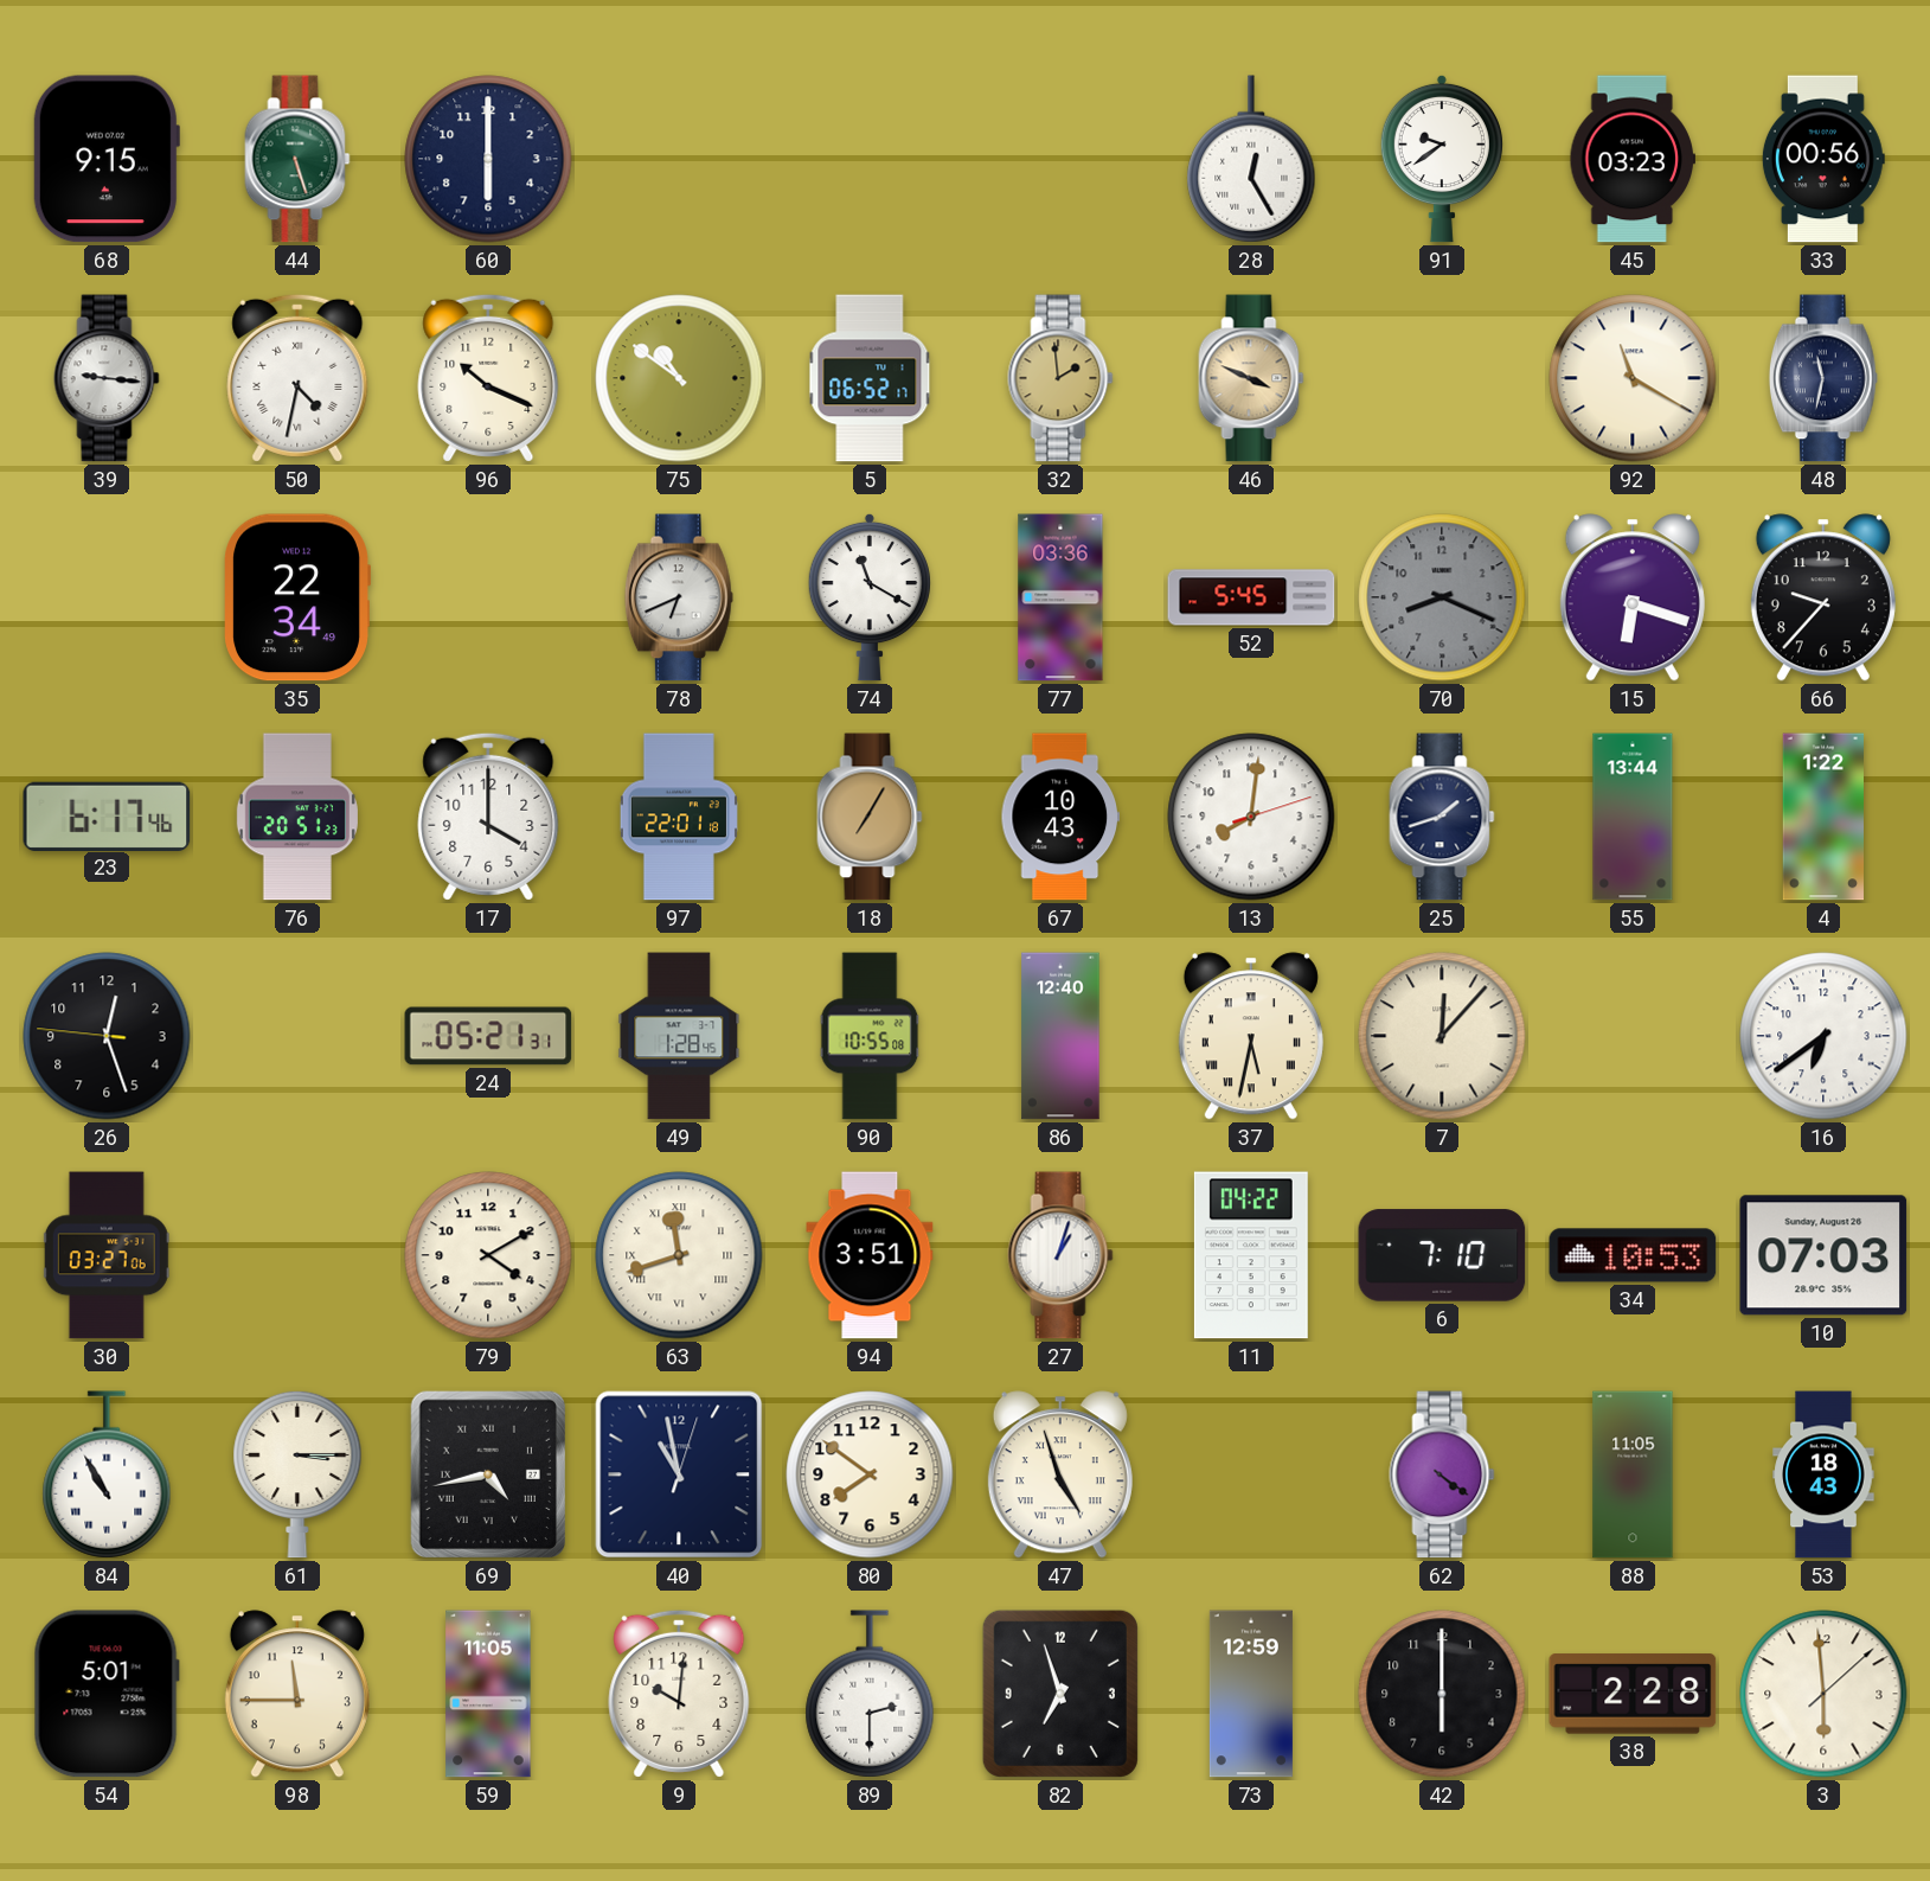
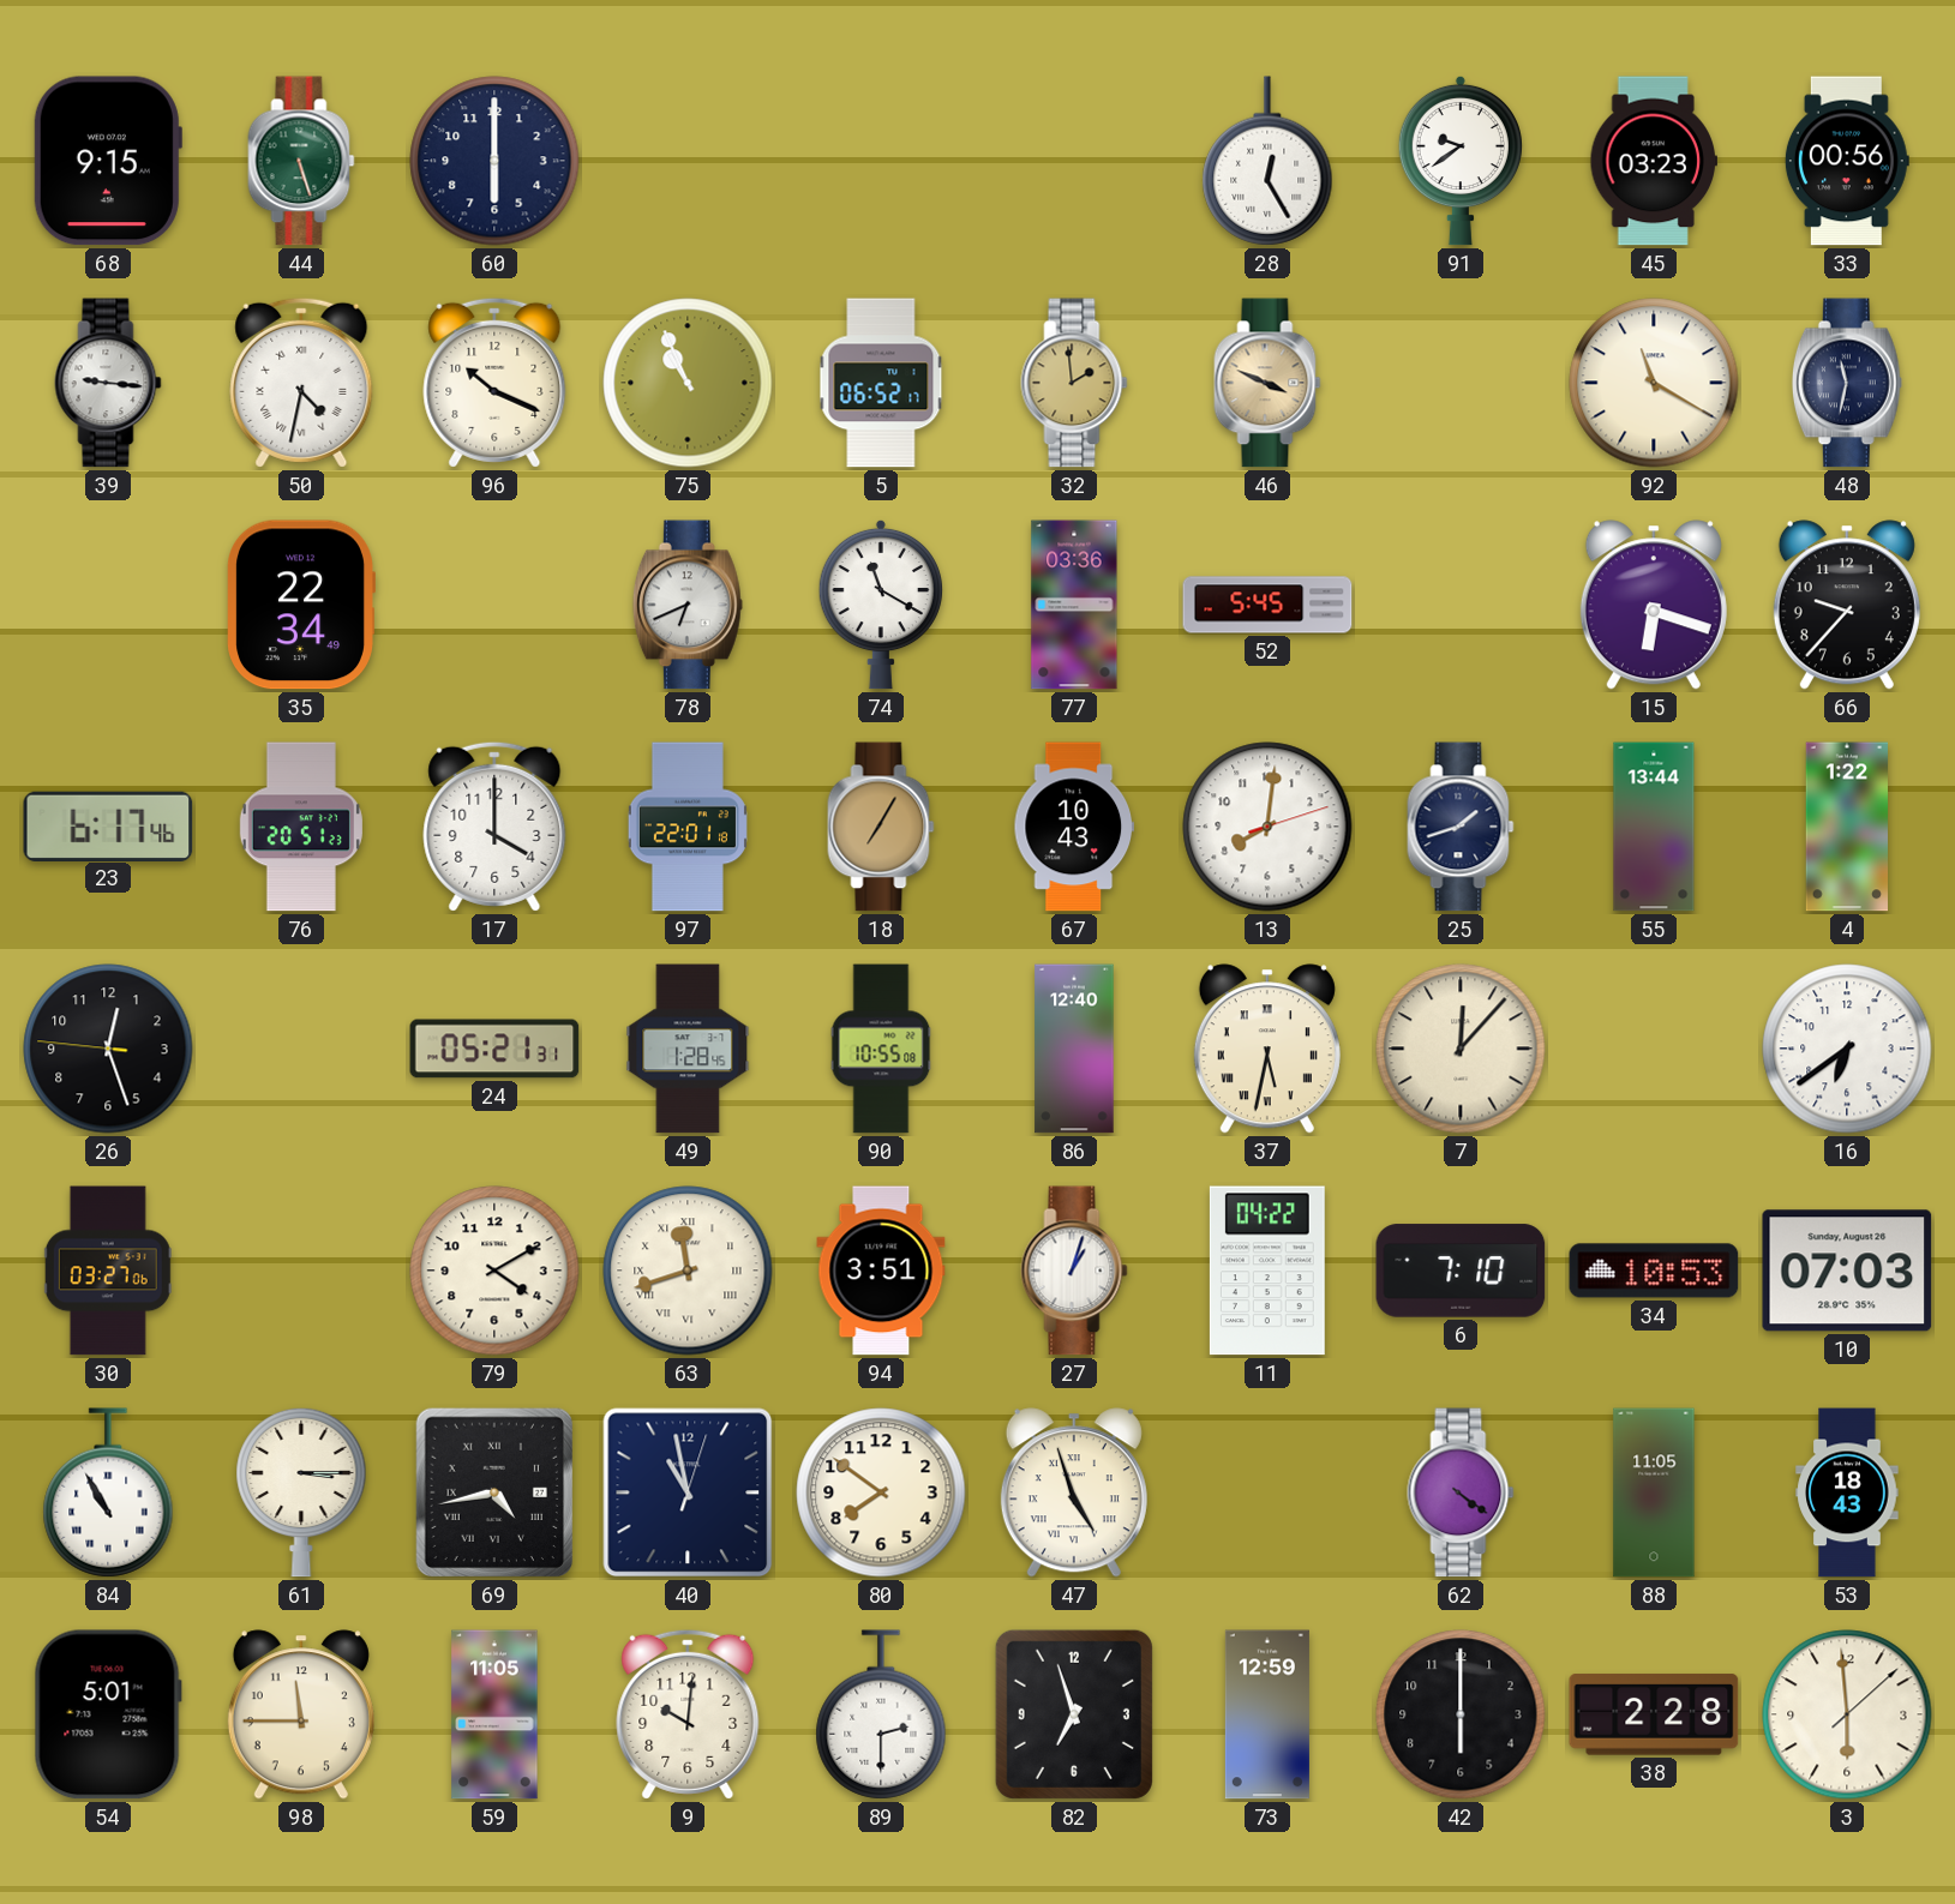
75: 10:51 -> 10:56
70: 8:19 -> none
